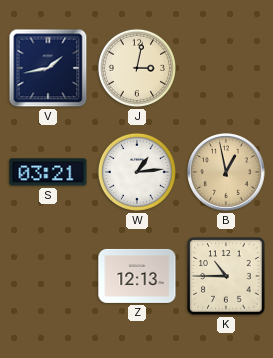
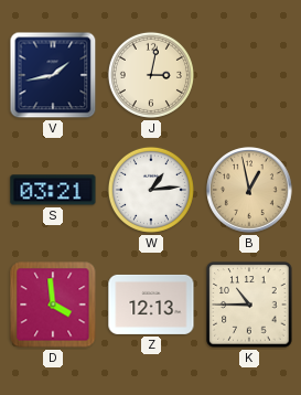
D: none -> 3:59
